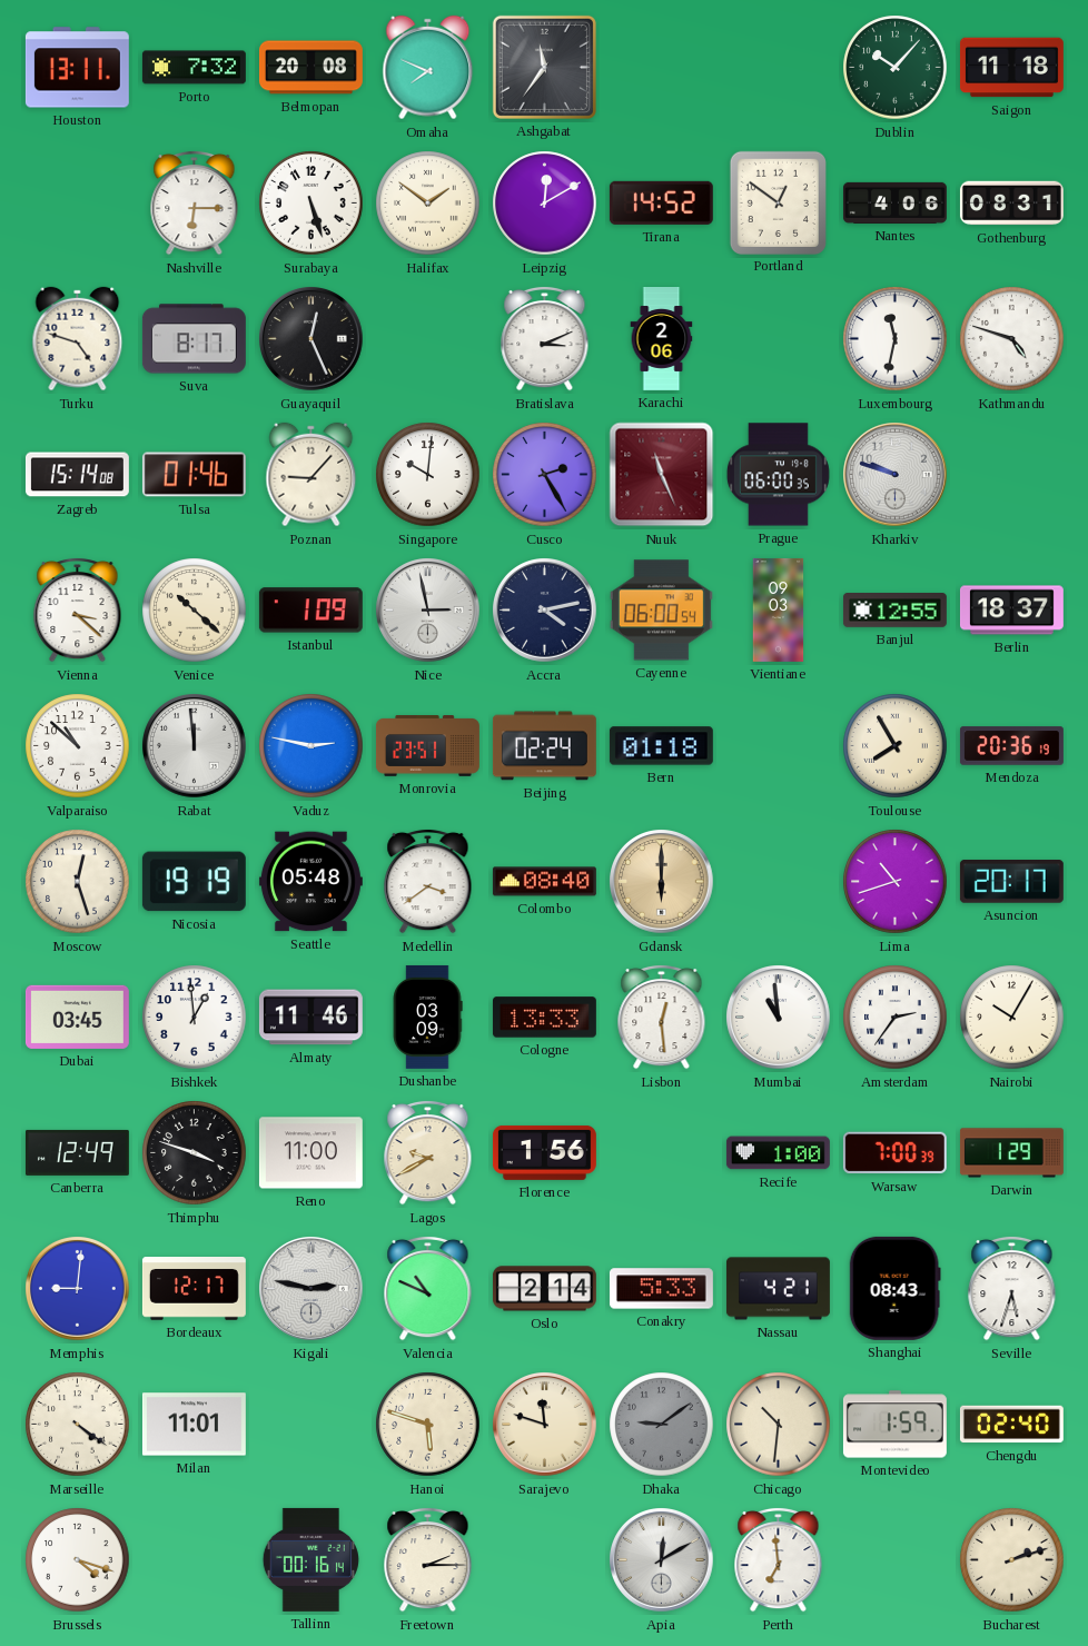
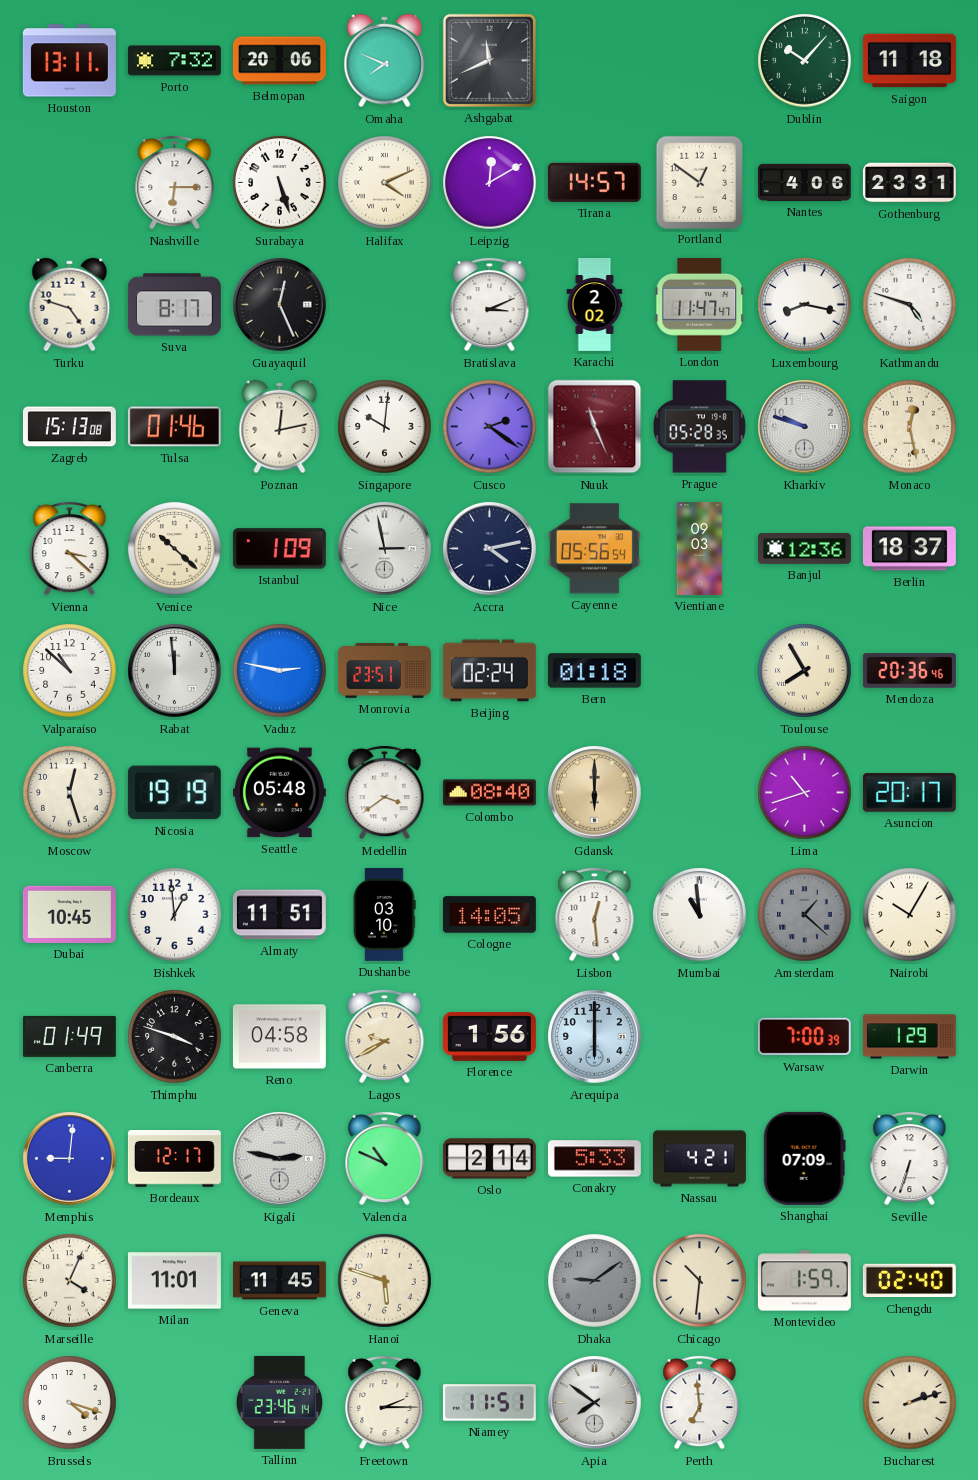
Belmopan: 20:08 -> 20:06
Ashgabat: 11:36 -> 11:41
Halifax: 1:51 -> 4:11
Tirana: 14:52 -> 14:57
Gothenburg: 08:31 -> 23:31
Karachi: 2:06 -> 2:02
London: none -> 11:47
Luxembourg: 11:32 -> 8:17
Zagreb: 15:14 -> 15:13
Poznan: 9:07 -> 12:13
Cusco: 2:25 -> 2:21
Prague: 06:00 -> 05:28
Monaco: none -> 12:28
Cayenne: 06:00 -> 05:56
Banjul: 12:55 -> 12:36
Mendoza: 20:36:19 -> 20:36:46
Dubai: 03:45 -> 10:45
Almaty: 11:46 -> 11:51
Dushanbe: 03:09 -> 03:10
Cologne: 13:33 -> 14:05
Amsterdam: 2:36 -> 1:22
Amsterdam dial: white -> grey
Canberra: 12:49 -> 01:49
Reno: 11:00 -> 04:58
Arequipa: none -> 6:00
Recife: 1:00 -> none
Shanghai: 08:43 -> 07:09
Seville: 5:33 -> 6:33
Marseille: 4:21 -> 4:04
Geneva: none -> 11:45
Sarajevo: 11:48 -> none
Tallinn: 00:16 -> 23:46
Niamey: none -> 11:51
Apia: 12:10 -> 7:51
